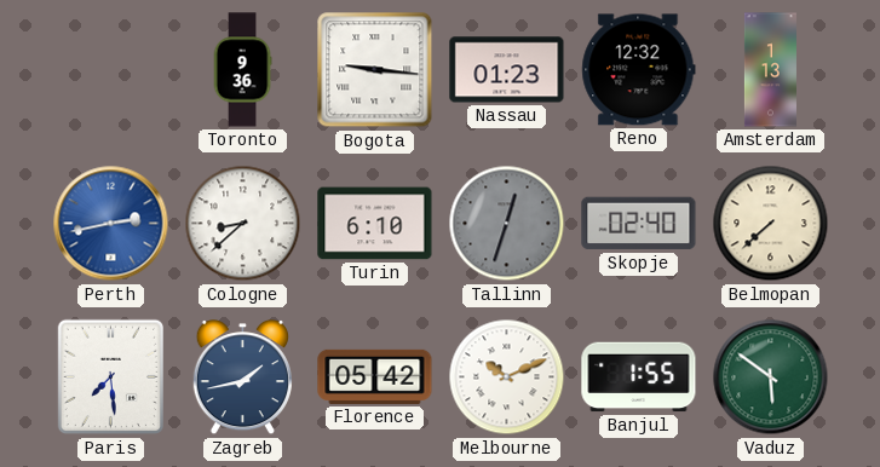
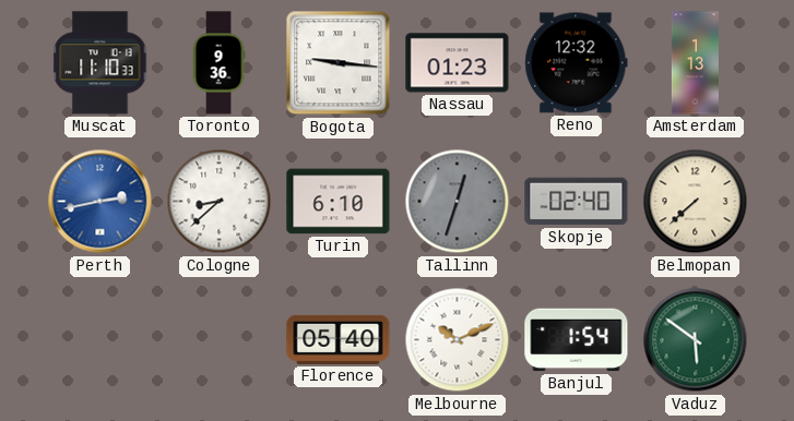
Muscat: none -> 11:10
Paris: 7:29 -> none
Zagreb: 1:43 -> none
Florence: 05:42 -> 05:40
Banjul: 1:55 -> 1:54
